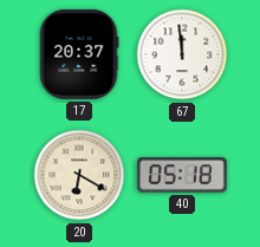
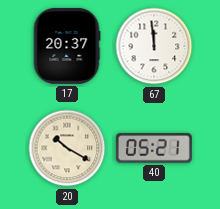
20: 6:20 -> 10:20
40: 05:18 -> 05:21
